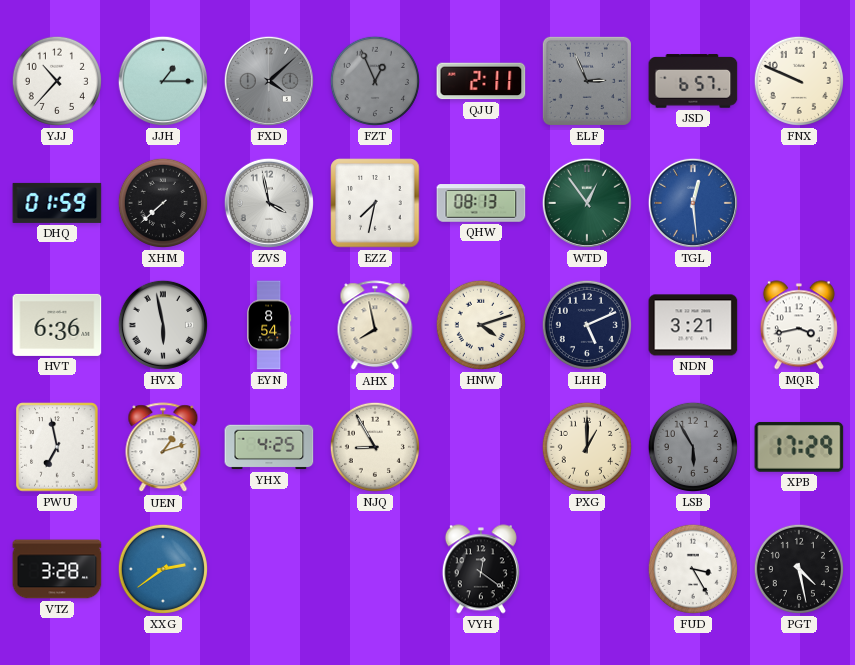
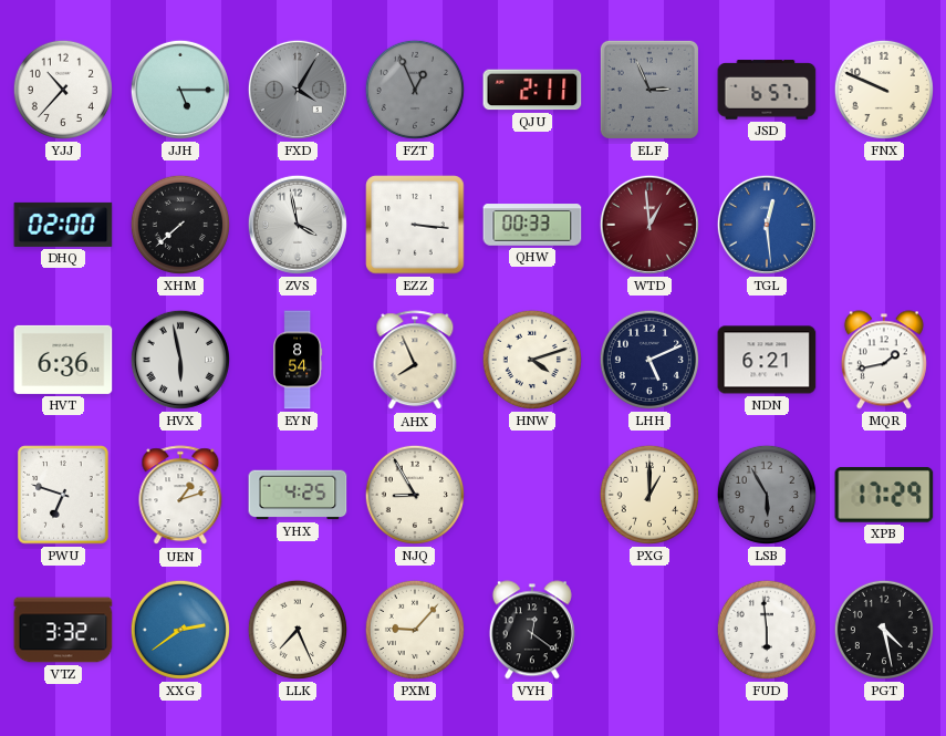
JJH: 1:15 -> 5:15
FXD: 4:08 -> 4:05
DHQ: 01:59 -> 02:00
EZZ: 7:32 -> 3:16
QHW: 08:13 -> 00:33
WTD: 12:54 -> 12:59
WTD dial: green -> burgundy
AHX: 7:58 -> 7:56
NDN: 3:21 -> 6:21
MQR: 3:43 -> 1:43
PWU: 6:58 -> 6:48
VTZ: 3:28 -> 3:32
LLK: none -> 7:26
PXM: none -> 9:07
FUD: 3:25 -> 5:59
